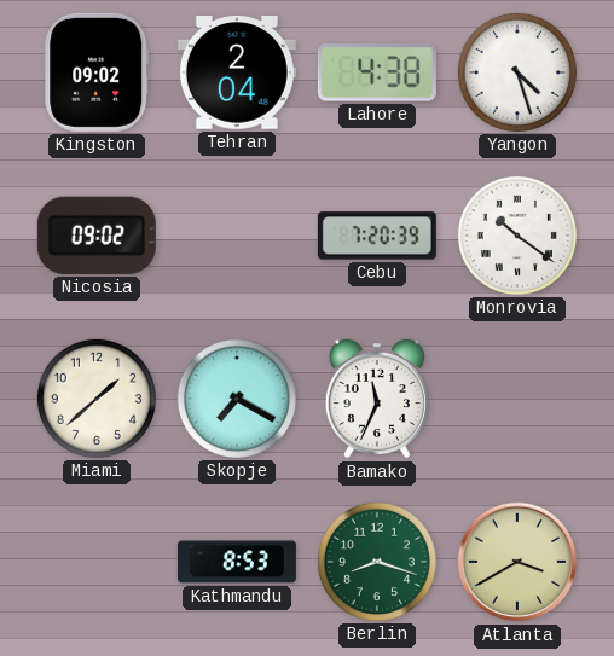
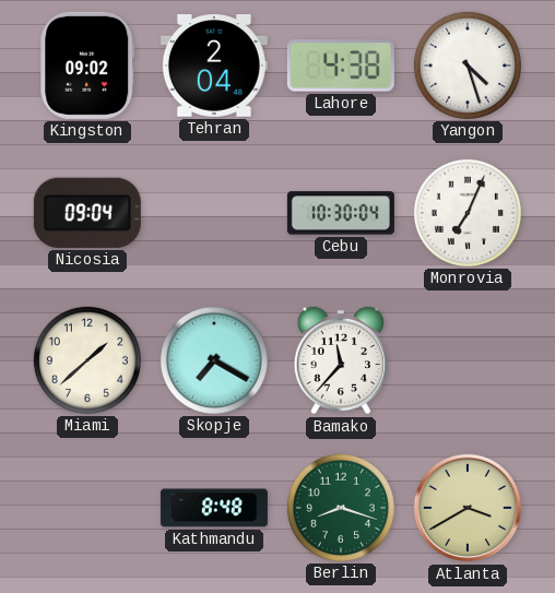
Nicosia: 09:02 -> 09:04
Cebu: 7:20 -> 10:30
Monrovia: 10:21 -> 7:04
Bamako: 11:34 -> 11:37
Kathmandu: 8:53 -> 8:48
